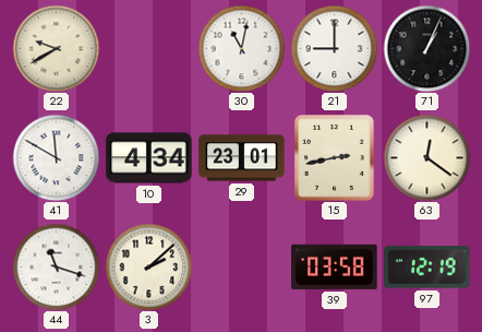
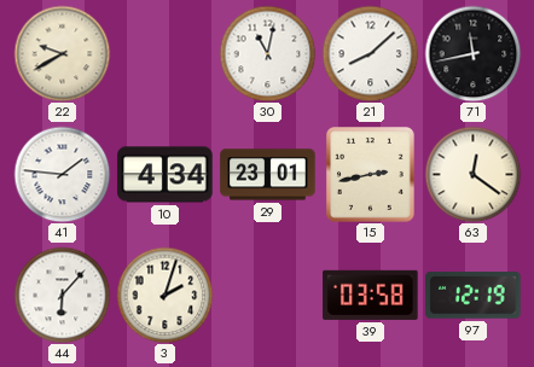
21: 9:00 -> 8:08
71: 1:04 -> 11:43
41: 11:50 -> 1:46
44: 11:18 -> 6:07
3: 2:08 -> 2:03
